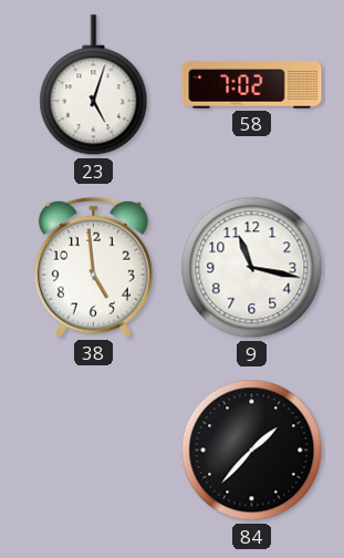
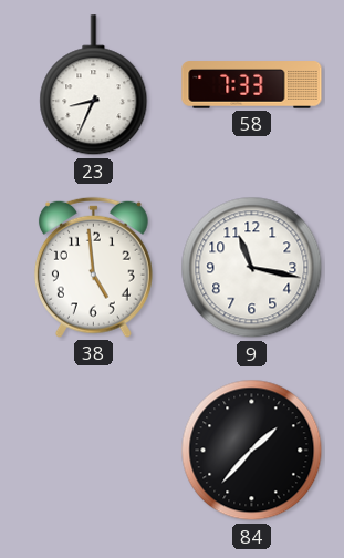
23: 5:03 -> 8:34
58: 7:02 -> 7:33
